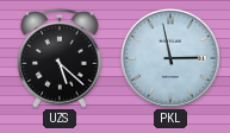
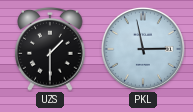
UZS: 5:22 -> 1:30
